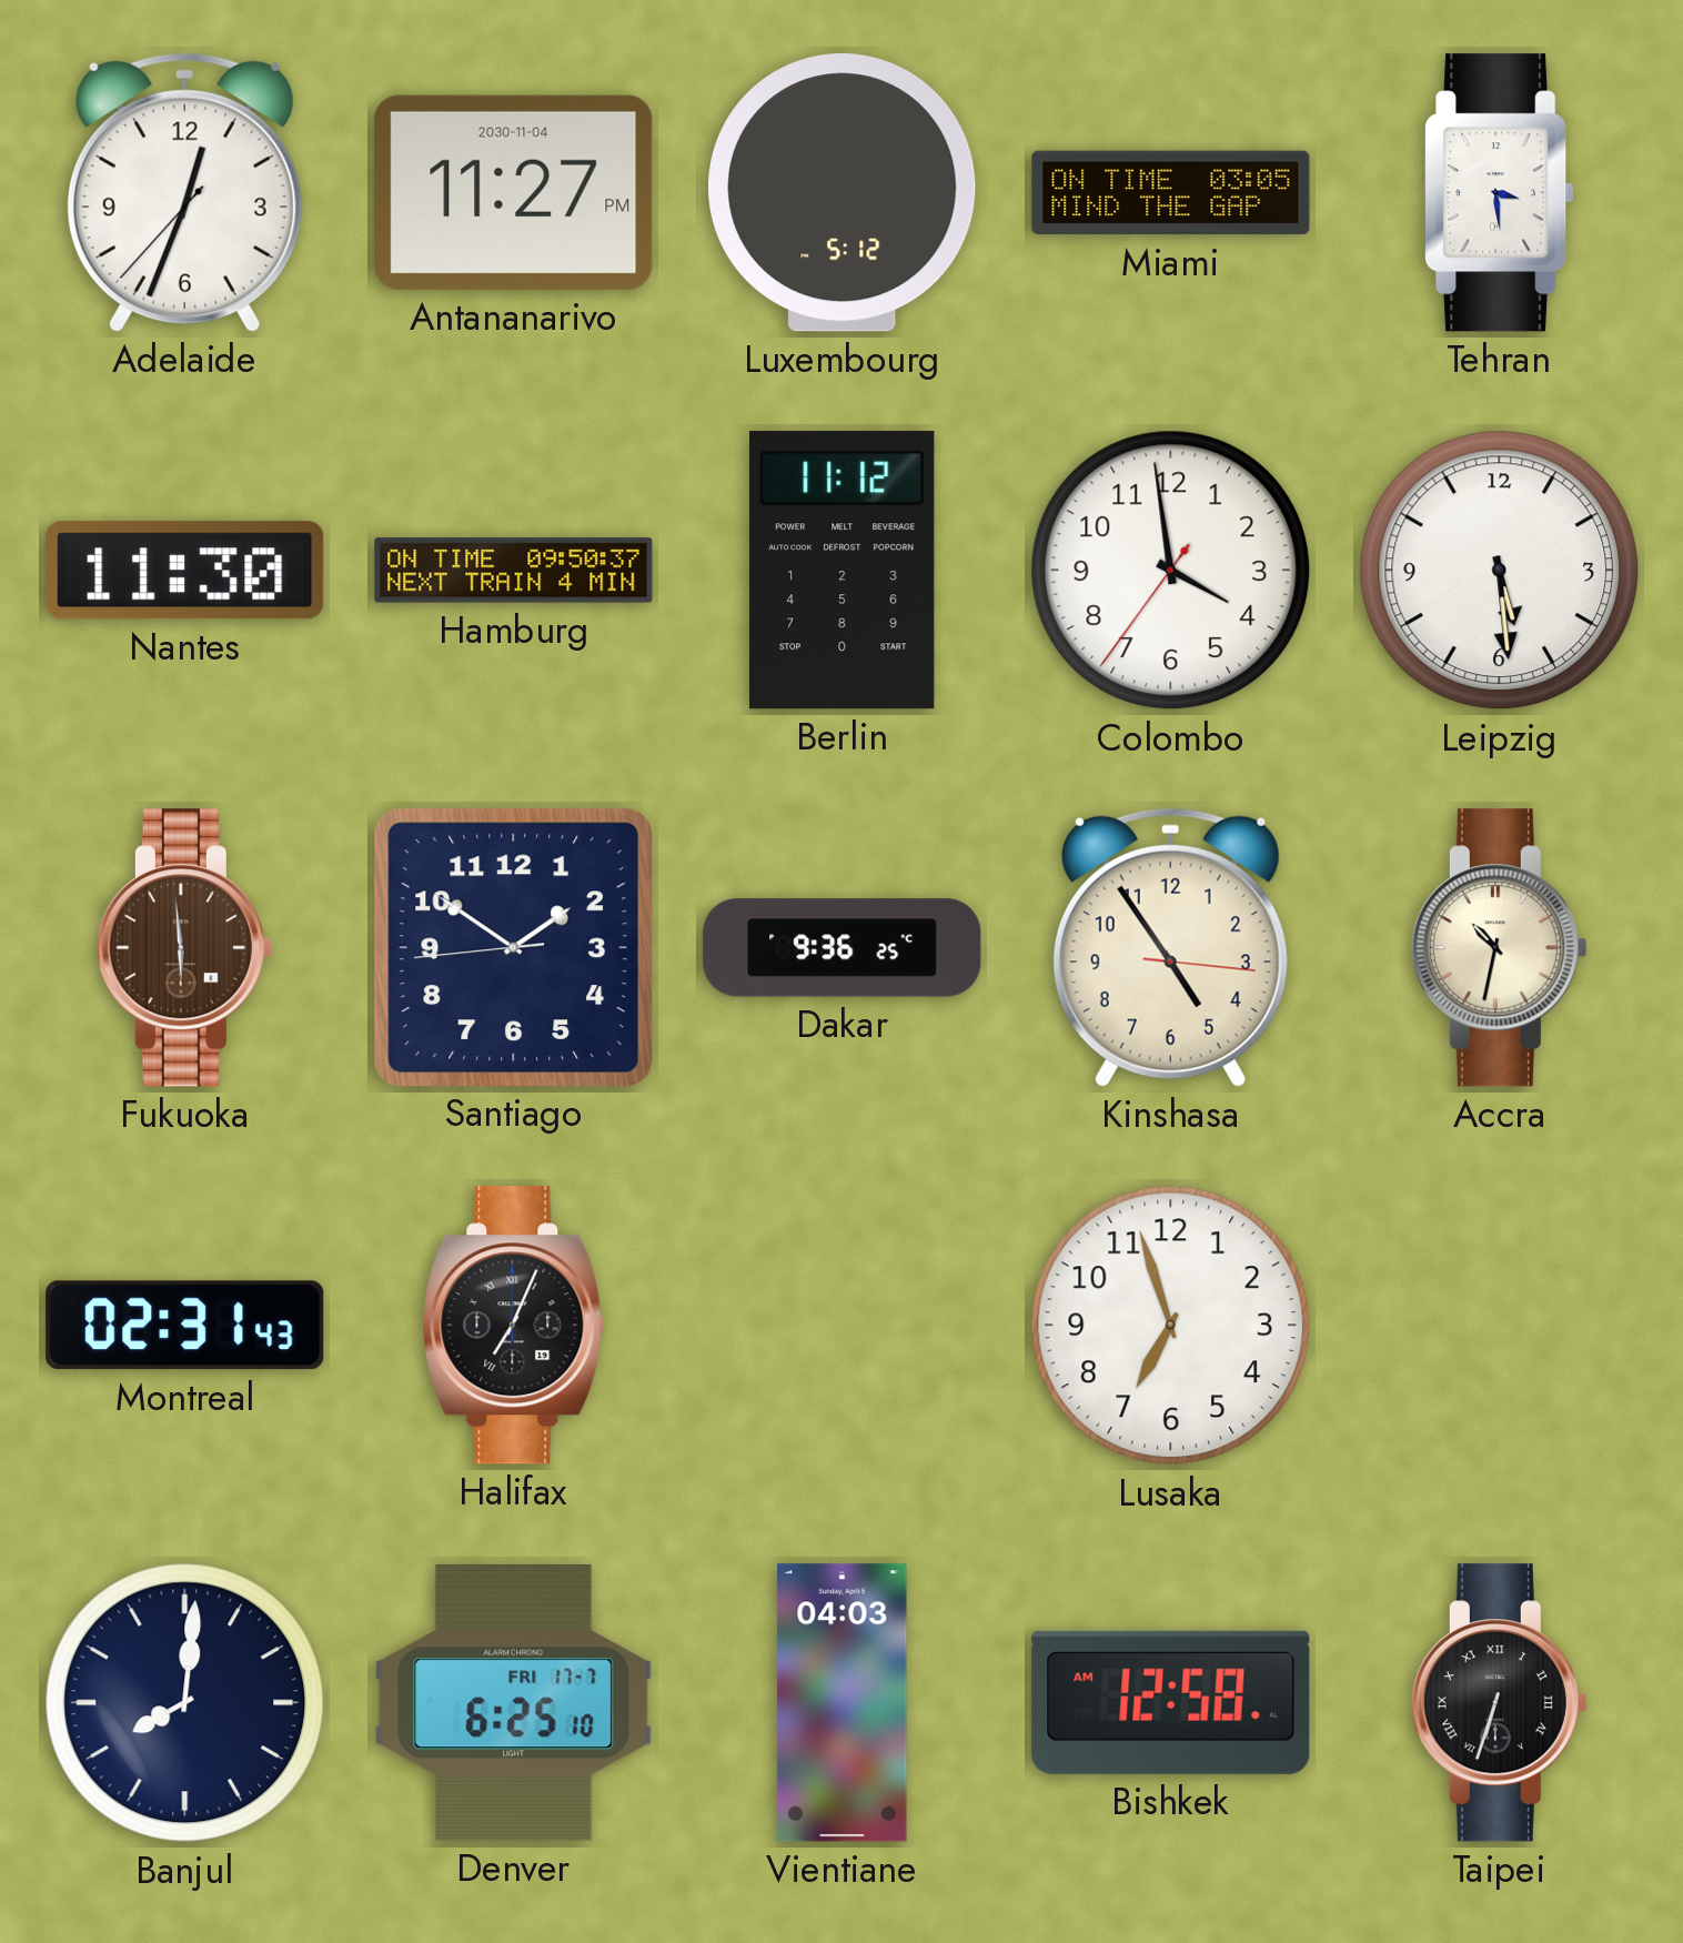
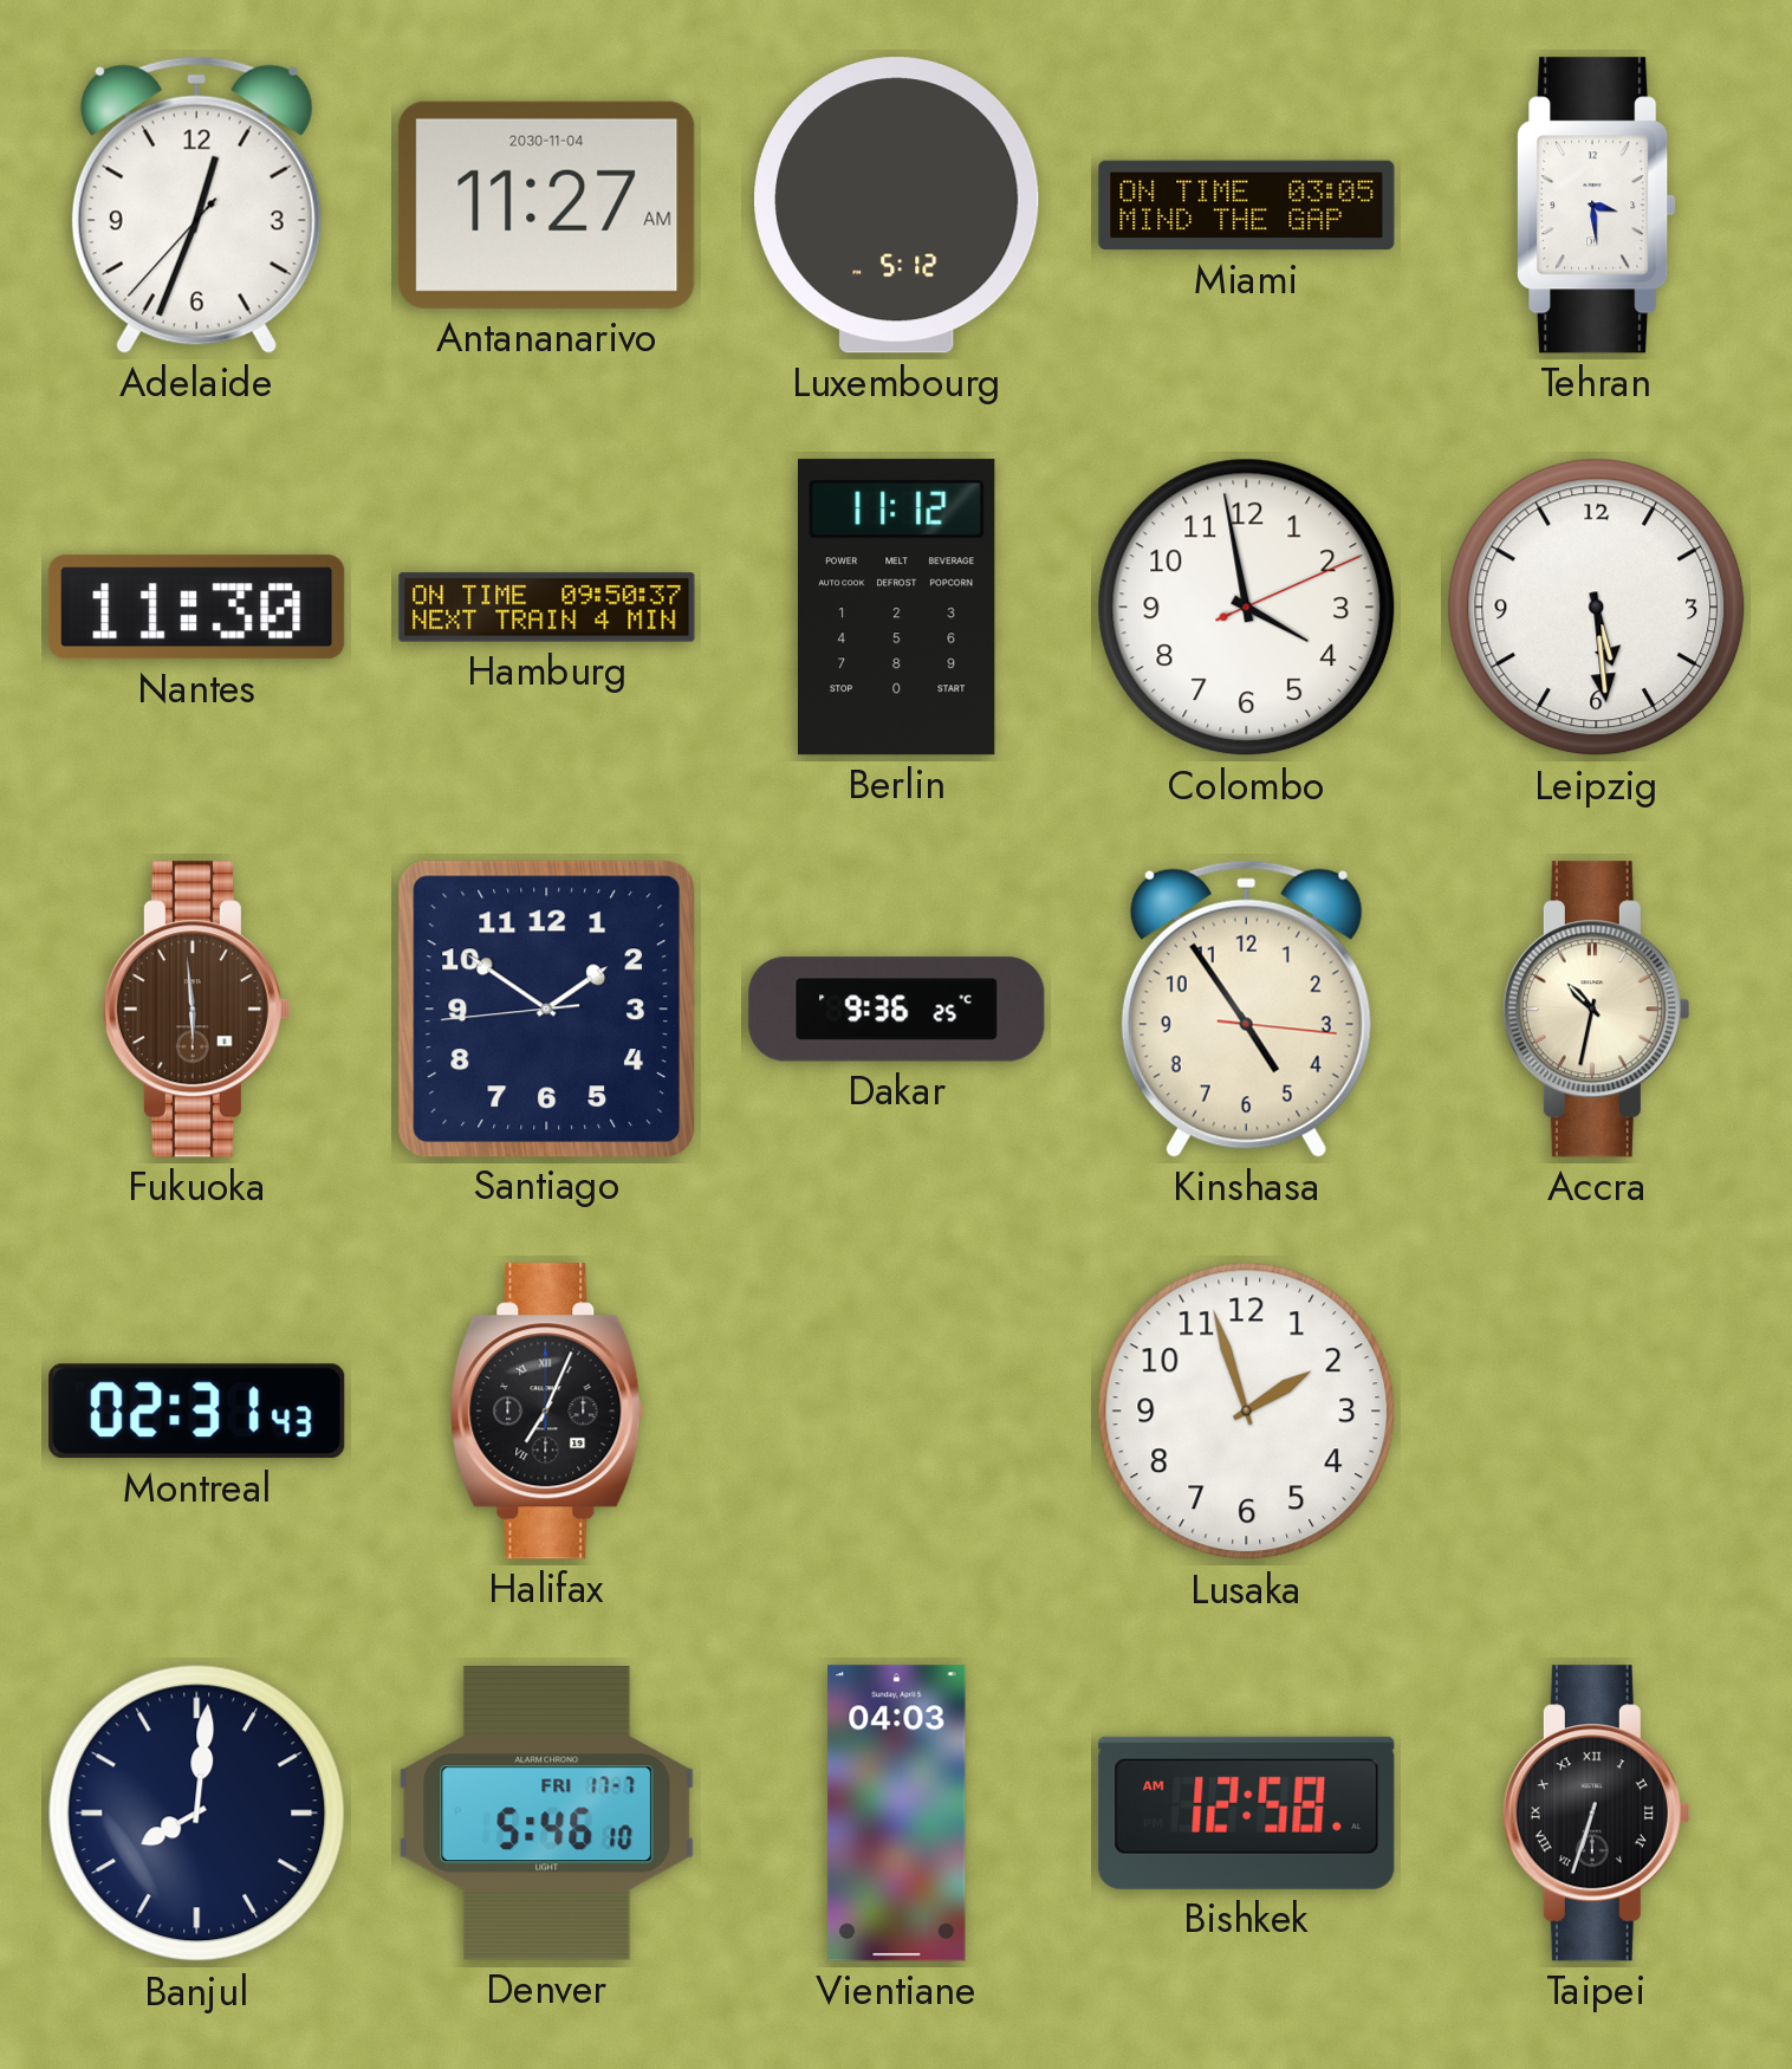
Antananarivo: 11:27 PM -> 11:27 AM
Colombo: 3:58:36 -> 3:58:11
Lusaka: 6:57 -> 1:57
Denver: 6:25 -> 5:46
